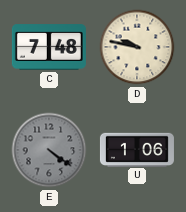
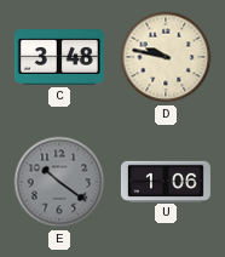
C: 7:48 -> 3:48
E: 4:21 -> 10:21
